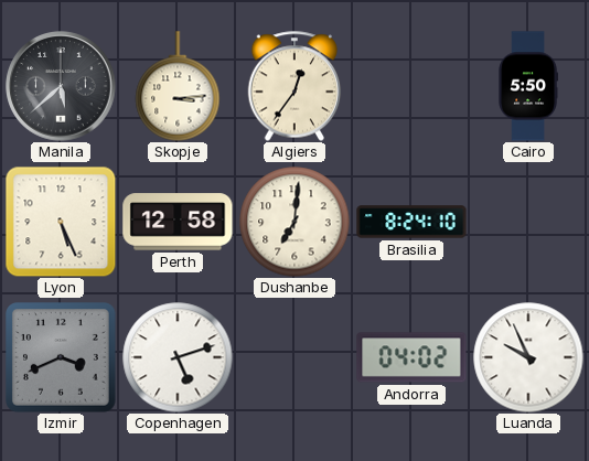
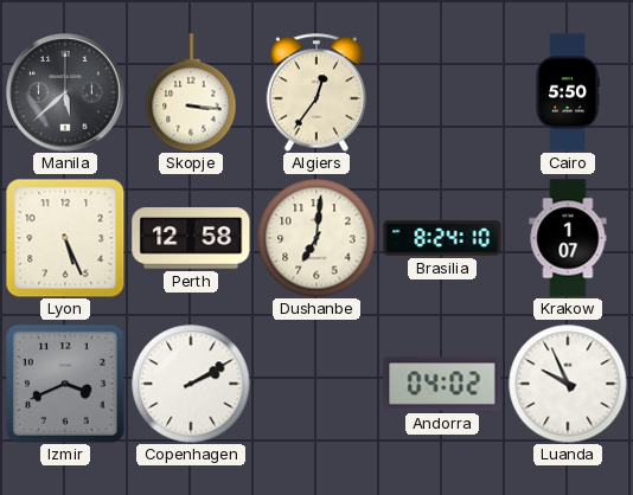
Skopje: 3:14 -> 3:16
Krakow: none -> 1:07
Copenhagen: 5:12 -> 2:10
